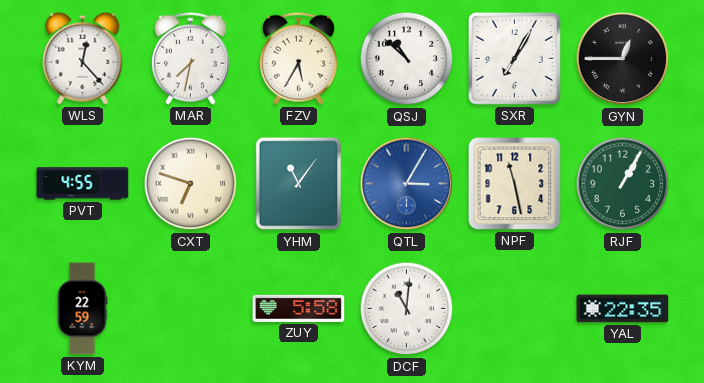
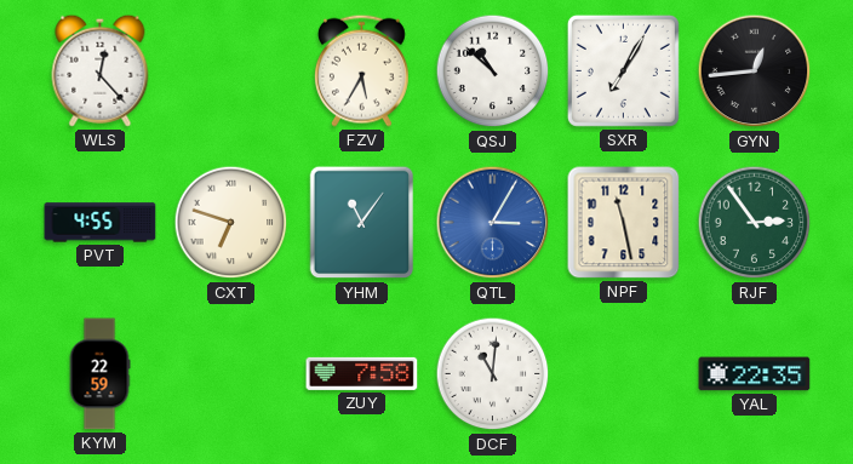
MAR: 7:32 -> none
GYN: 12:45 -> 12:44
RJF: 1:05 -> 2:54
ZUY: 5:58 -> 7:58
